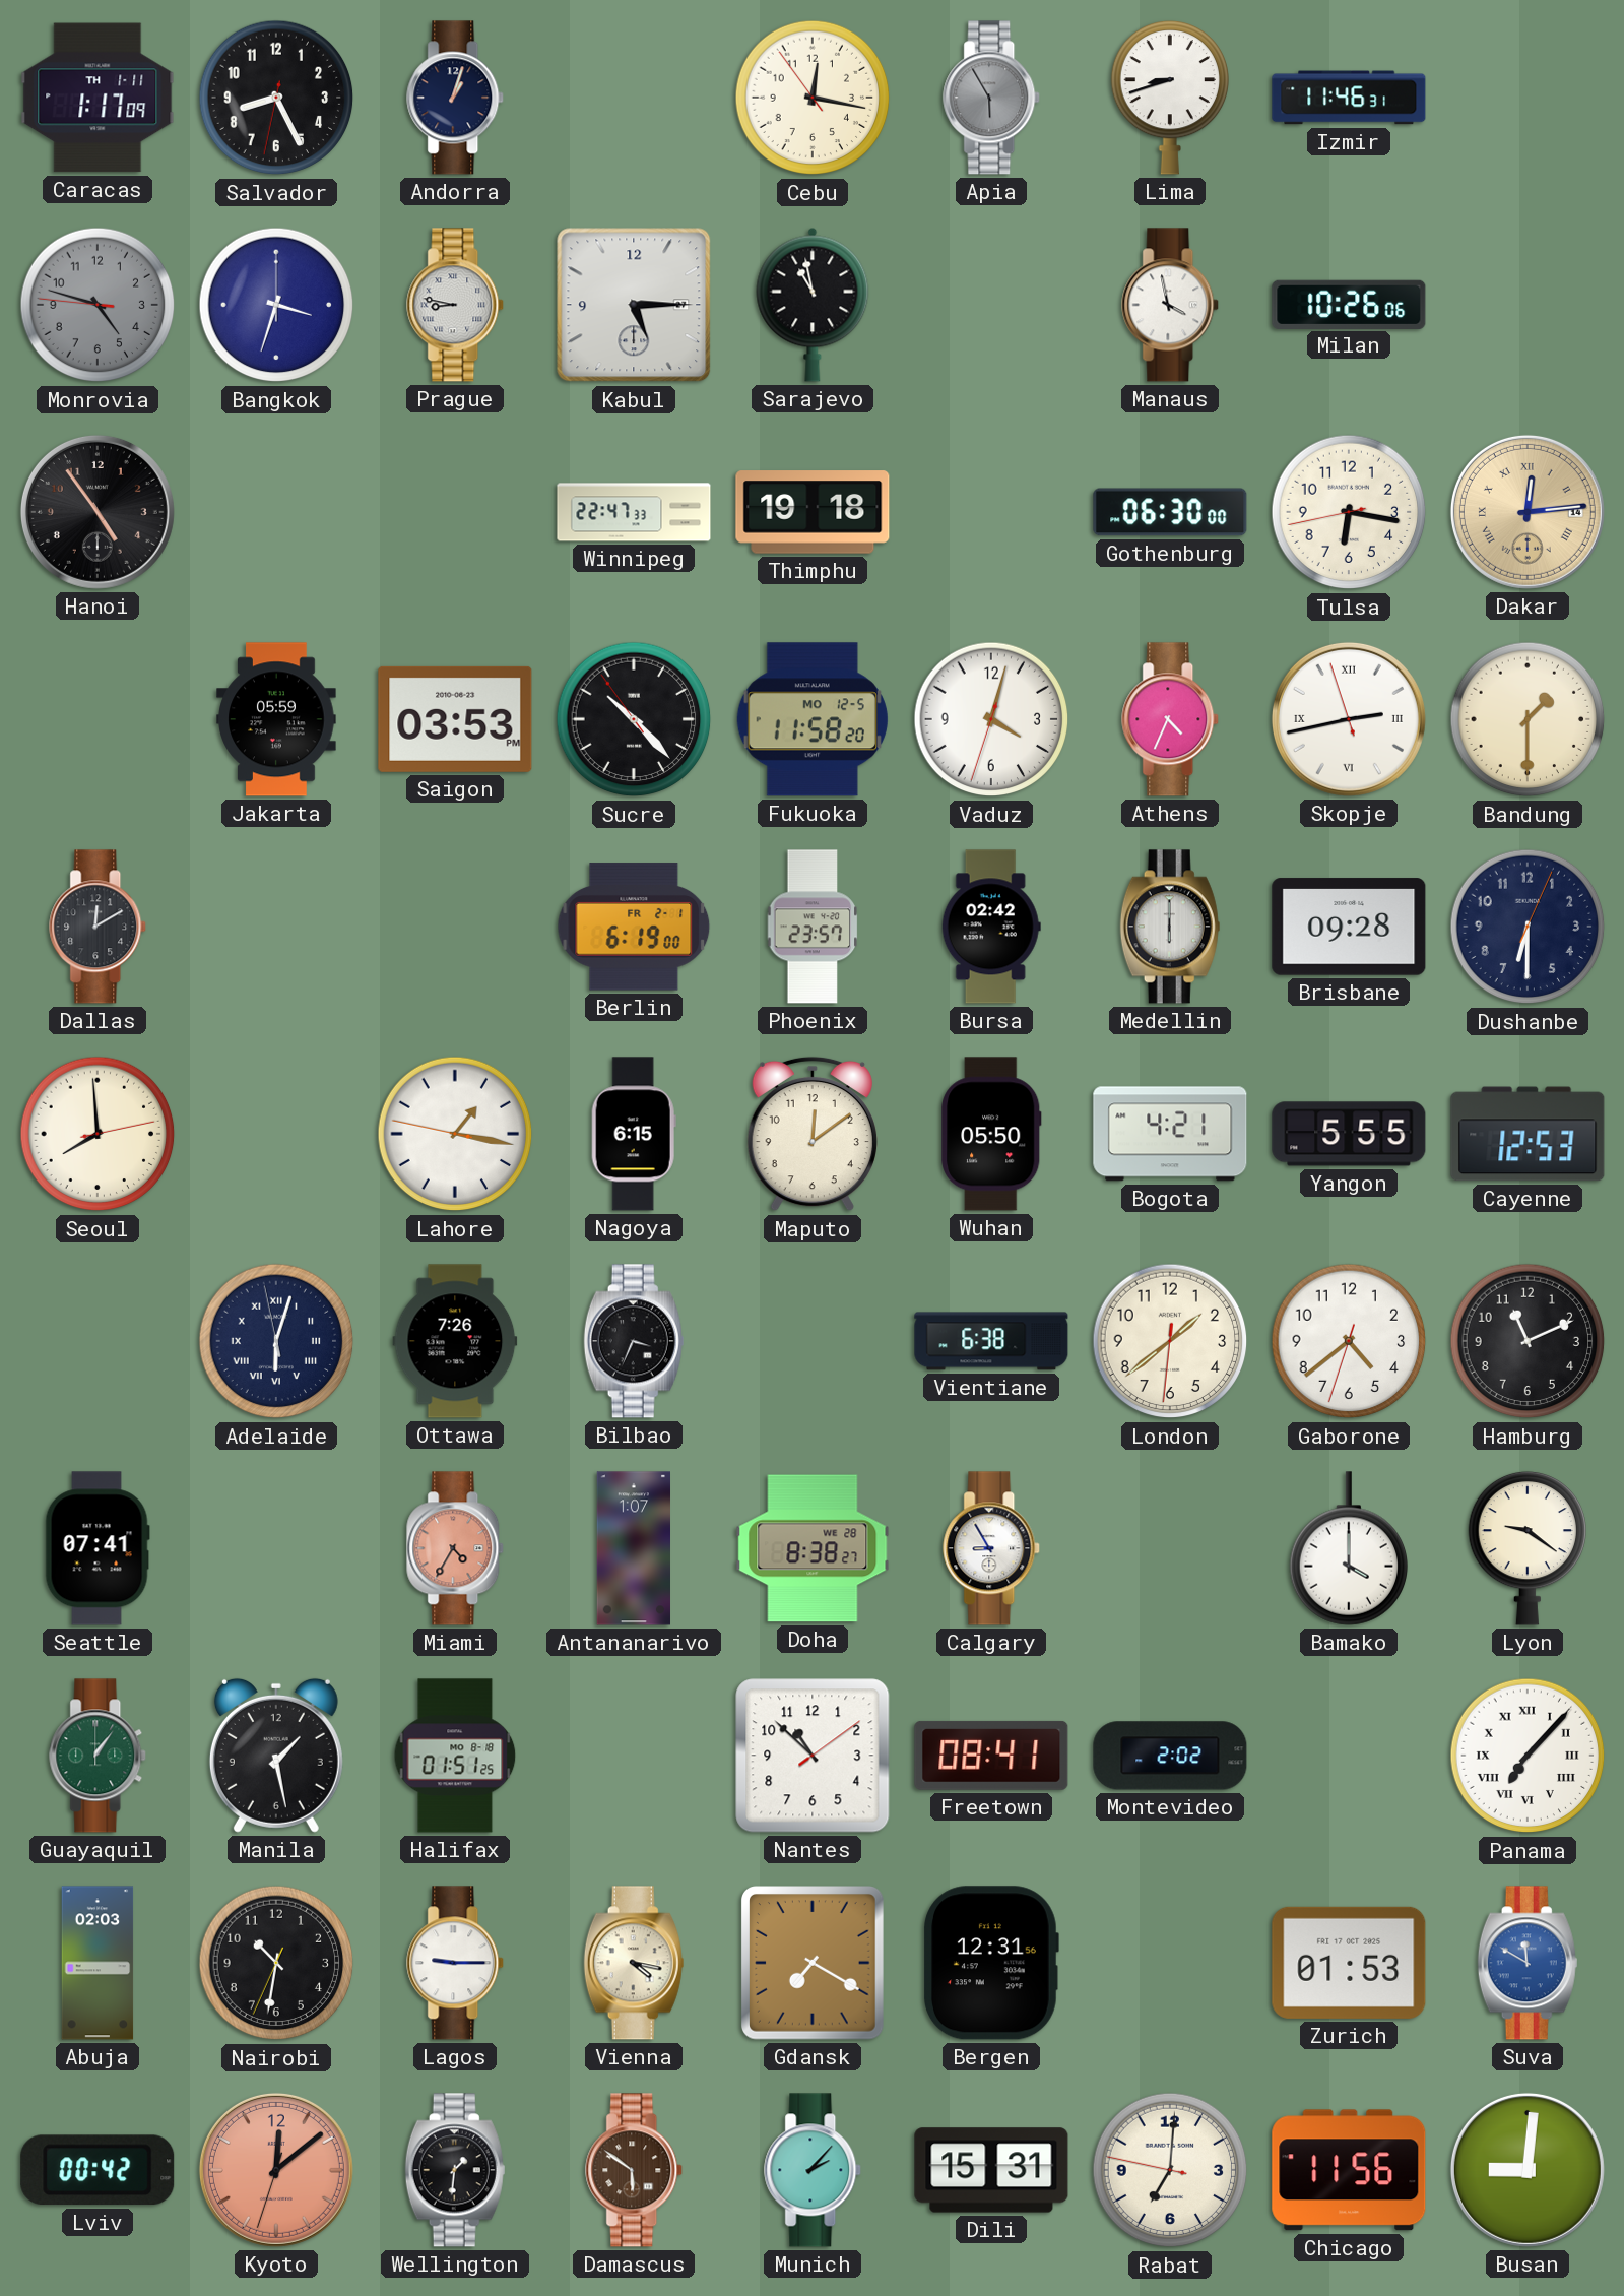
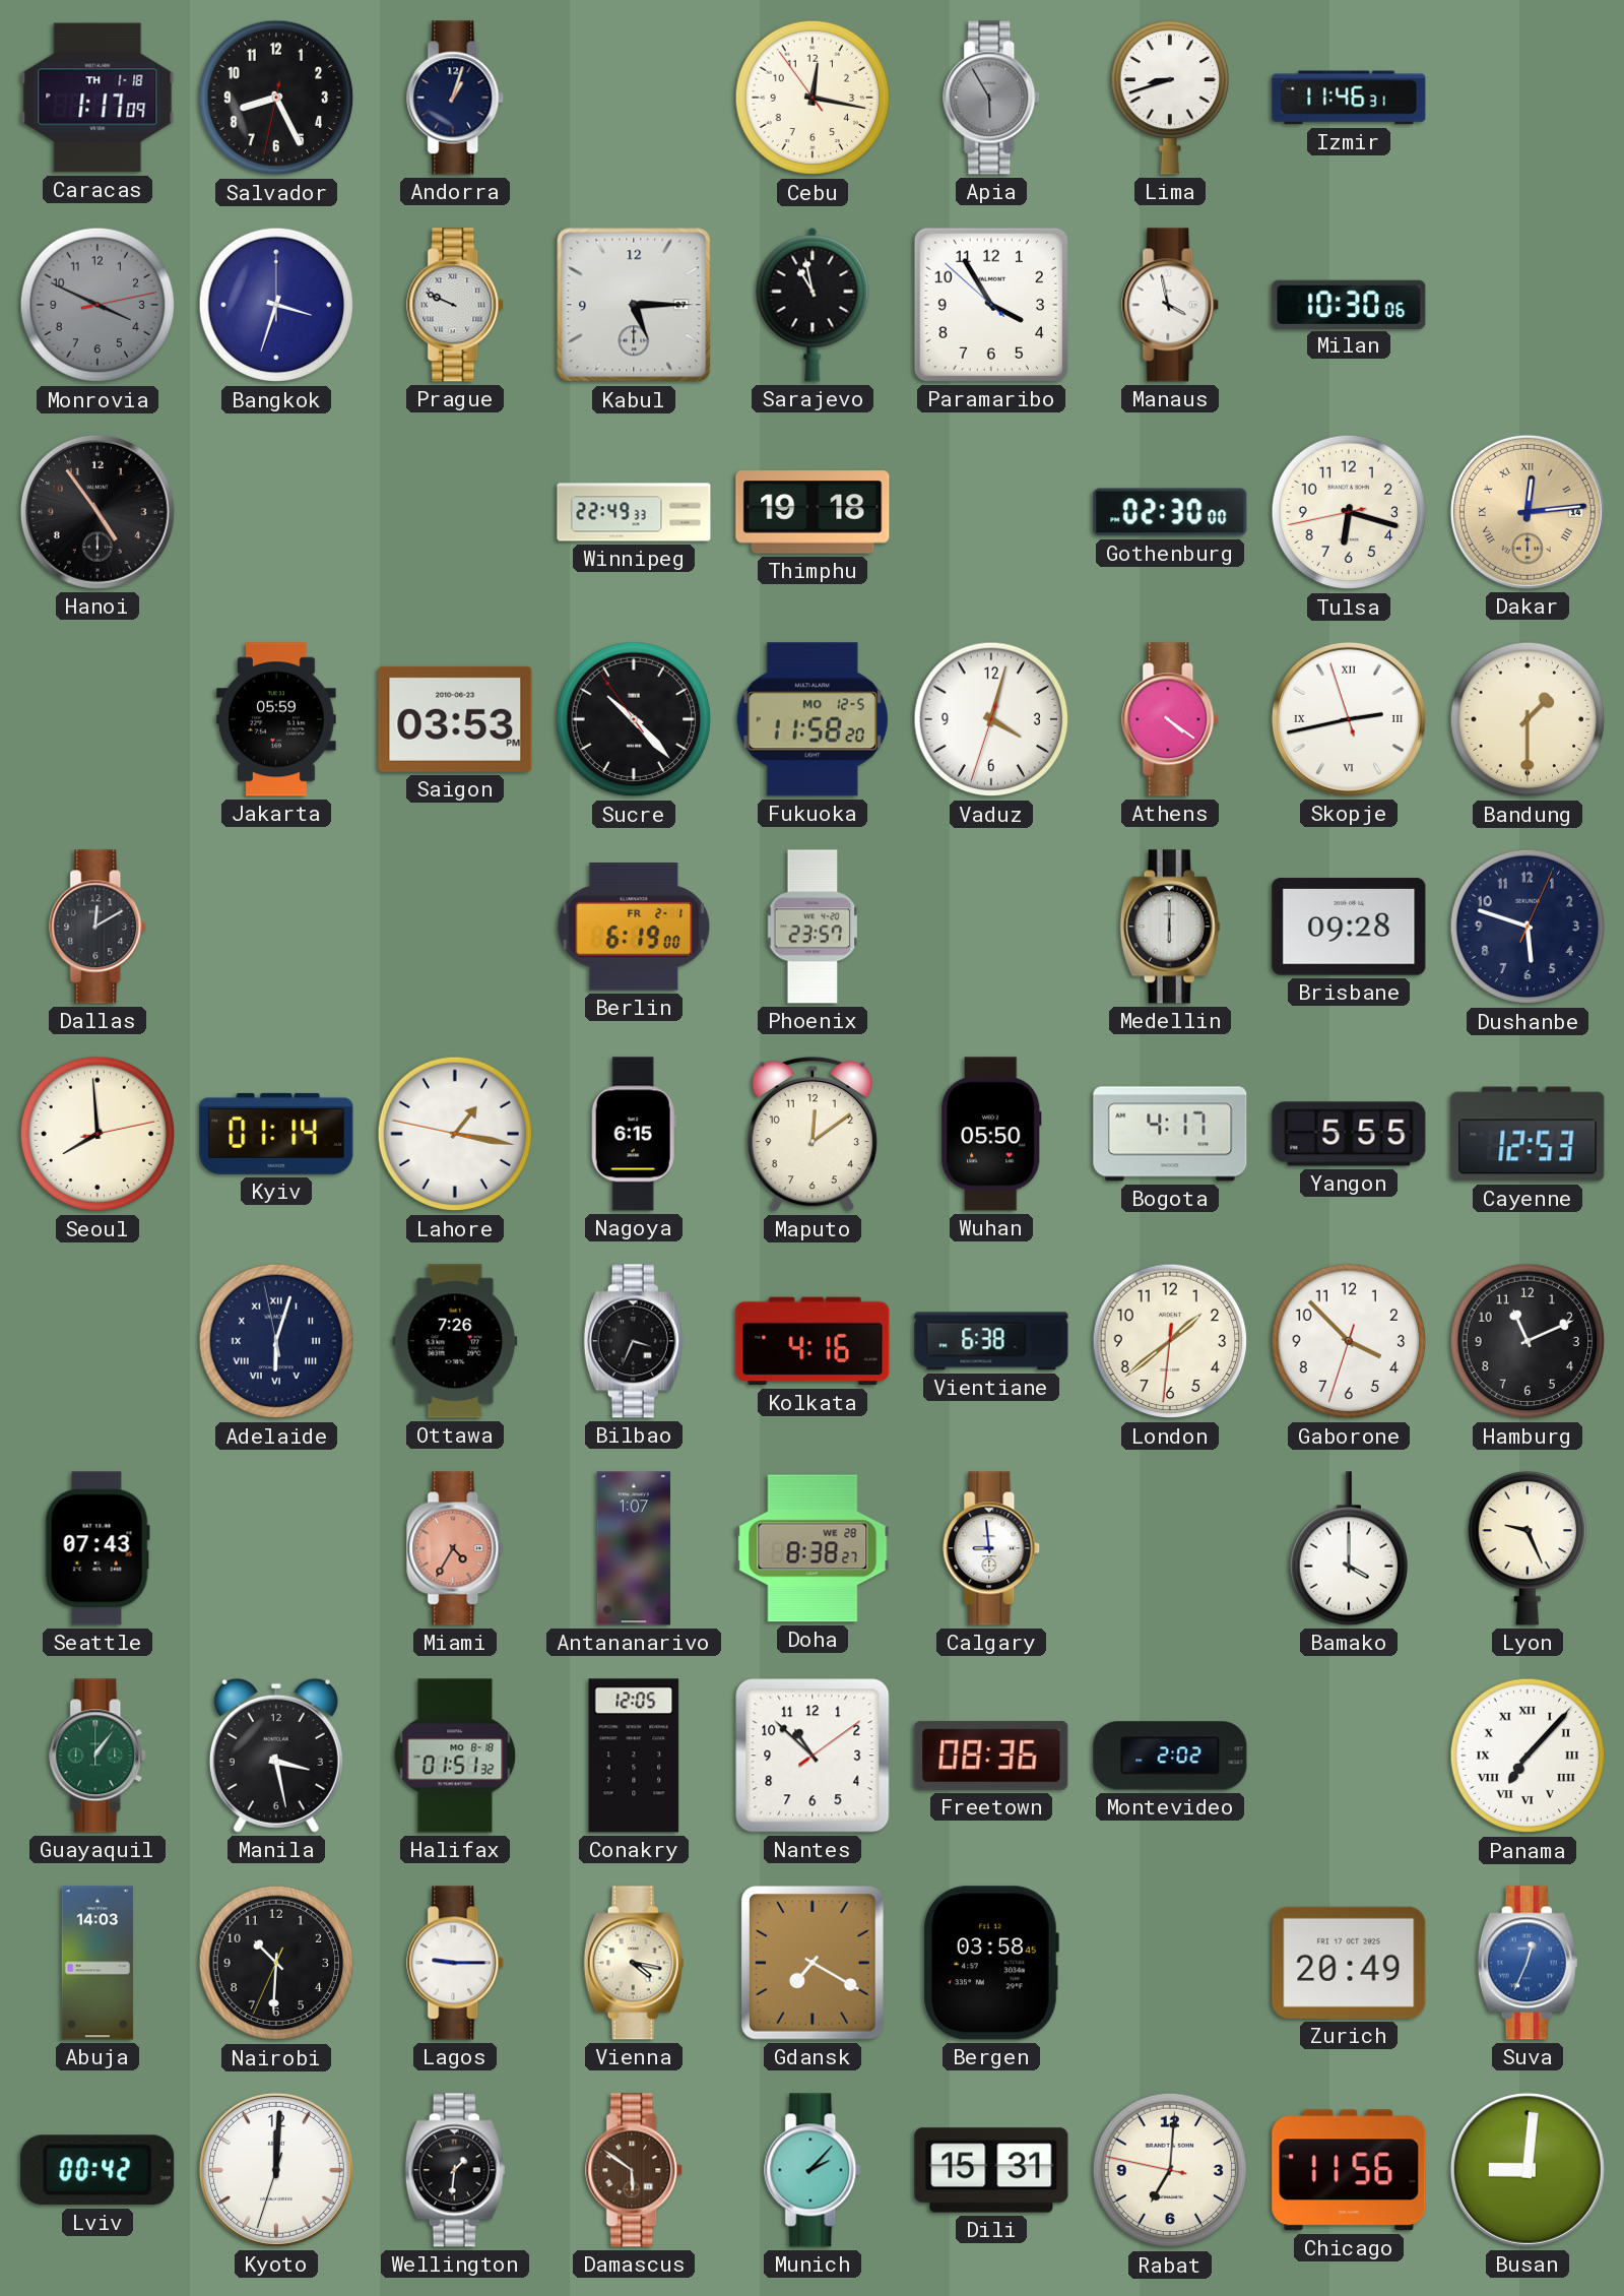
Caracas date: TH 1-11 -> TH 1-18
Monrovia: 4:47 -> 3:49
Prague: 8:47 -> 9:49
Paramaribo: none -> 3:54
Milan: 10:26 -> 10:30
Winnipeg: 22:47 -> 22:49
Gothenburg: 06:30 -> 02:30
Tulsa: 6:16 -> 6:17
Athens: 4:34 -> 4:21
Bursa: 02:42 -> none
Dushanbe: 6:30 -> 5:48
Kyiv: none -> 01:14
Bogota: 4:21 -> 4:17
Kolkata: none -> 4:16
Gaborone: 4:38 -> 3:52
Seattle: 07:41 -> 07:43
Calgary: 8:55 -> 8:59
Lyon: 9:21 -> 9:26
Manila: 1:28 -> 3:28
Halifax: 01:51:25 -> 01:51:32
Conakry: none -> 12:05
Freetown: 08:41 -> 08:36
Abuja: 02:03 -> 14:03
Nairobi: 10:31 -> 10:30
Bergen: 12:31 -> 03:58
Zurich: 01:53 -> 20:49
Suva: 11:50 -> 12:34
Kyoto: 12:08 -> 12:00
Kyoto dial: salmon -> white
